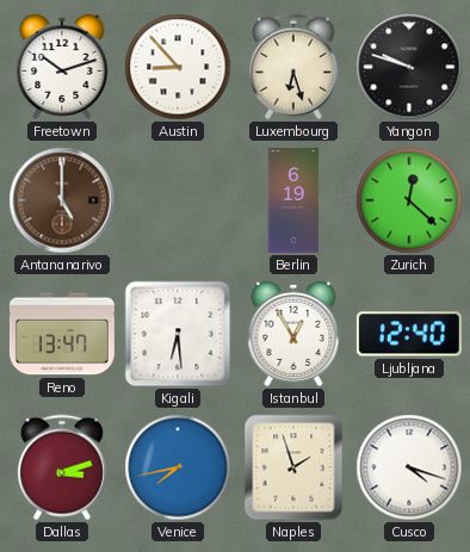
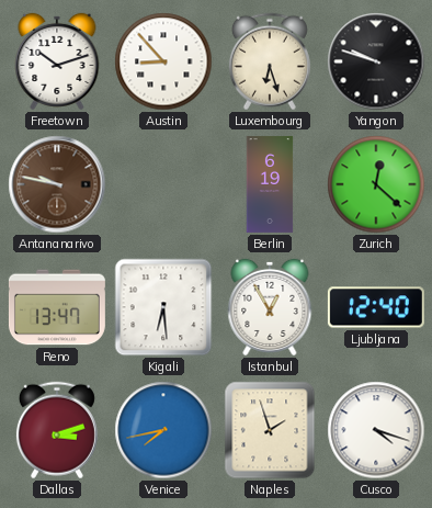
Antananarivo: 5:00 -> 9:47
